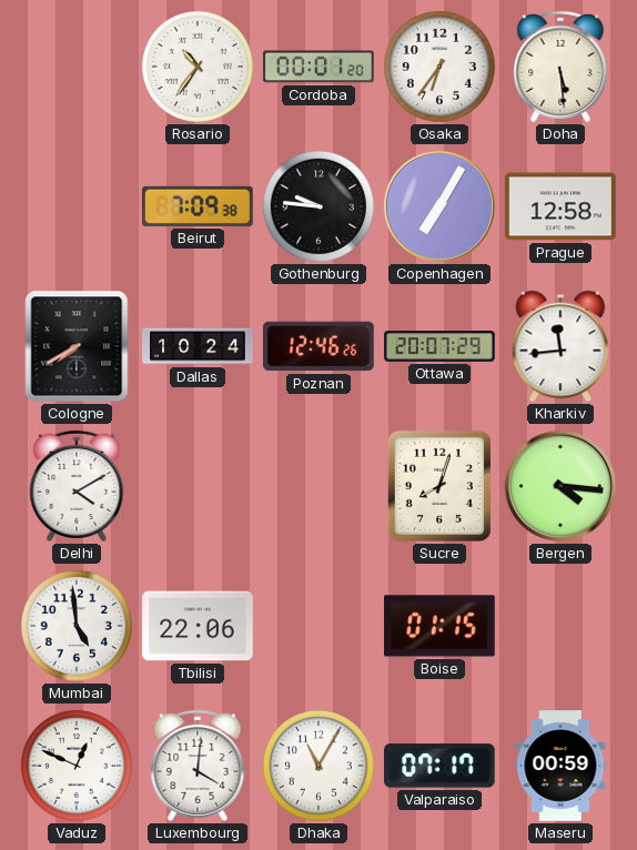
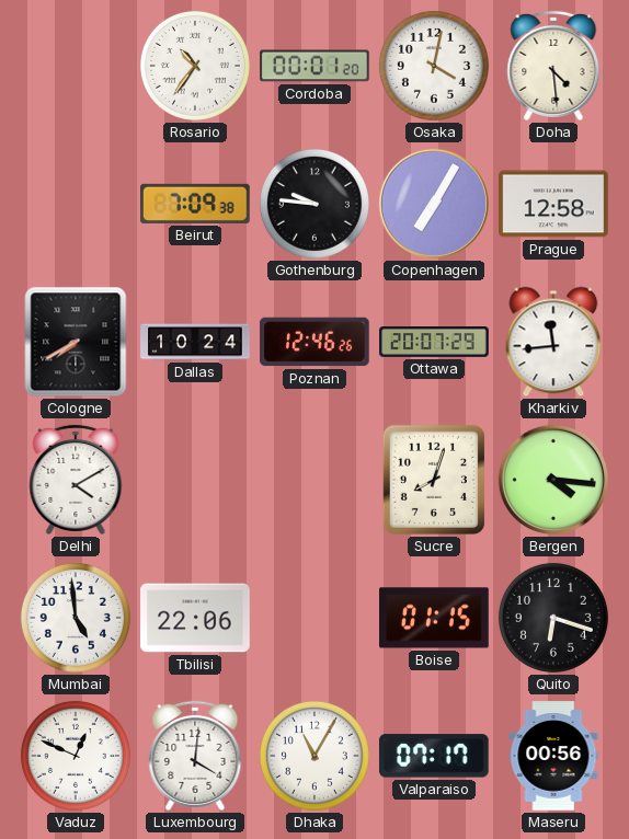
Osaka: 6:36 -> 4:02
Doha: 5:29 -> 4:29
Quito: none -> 6:18
Maseru: 00:59 -> 00:56
